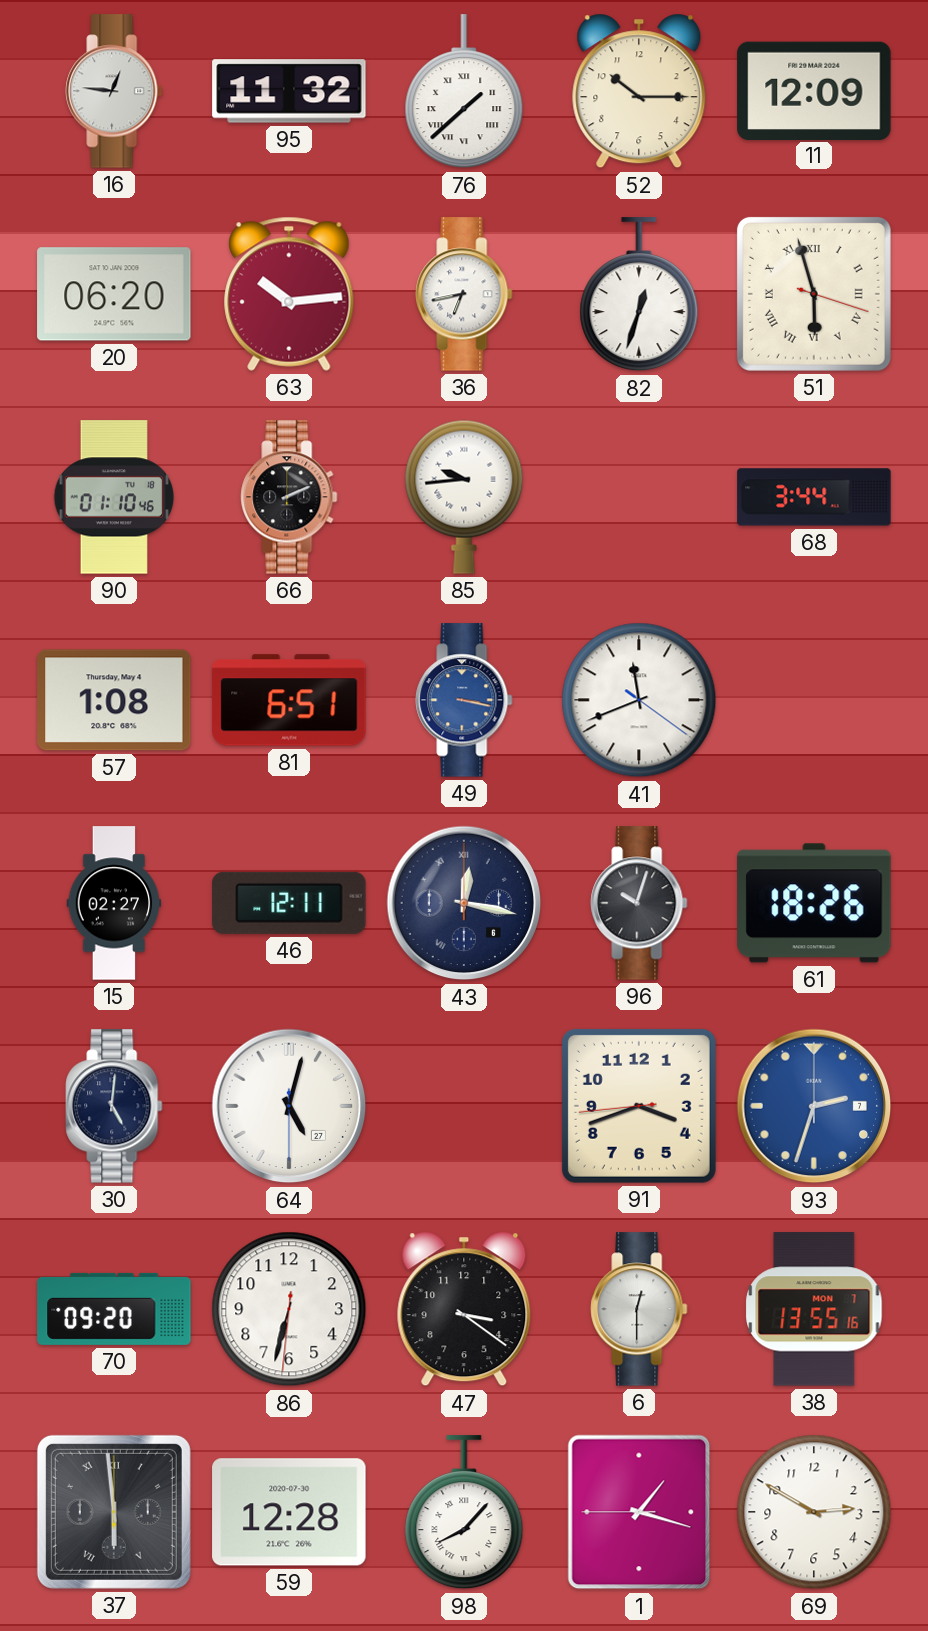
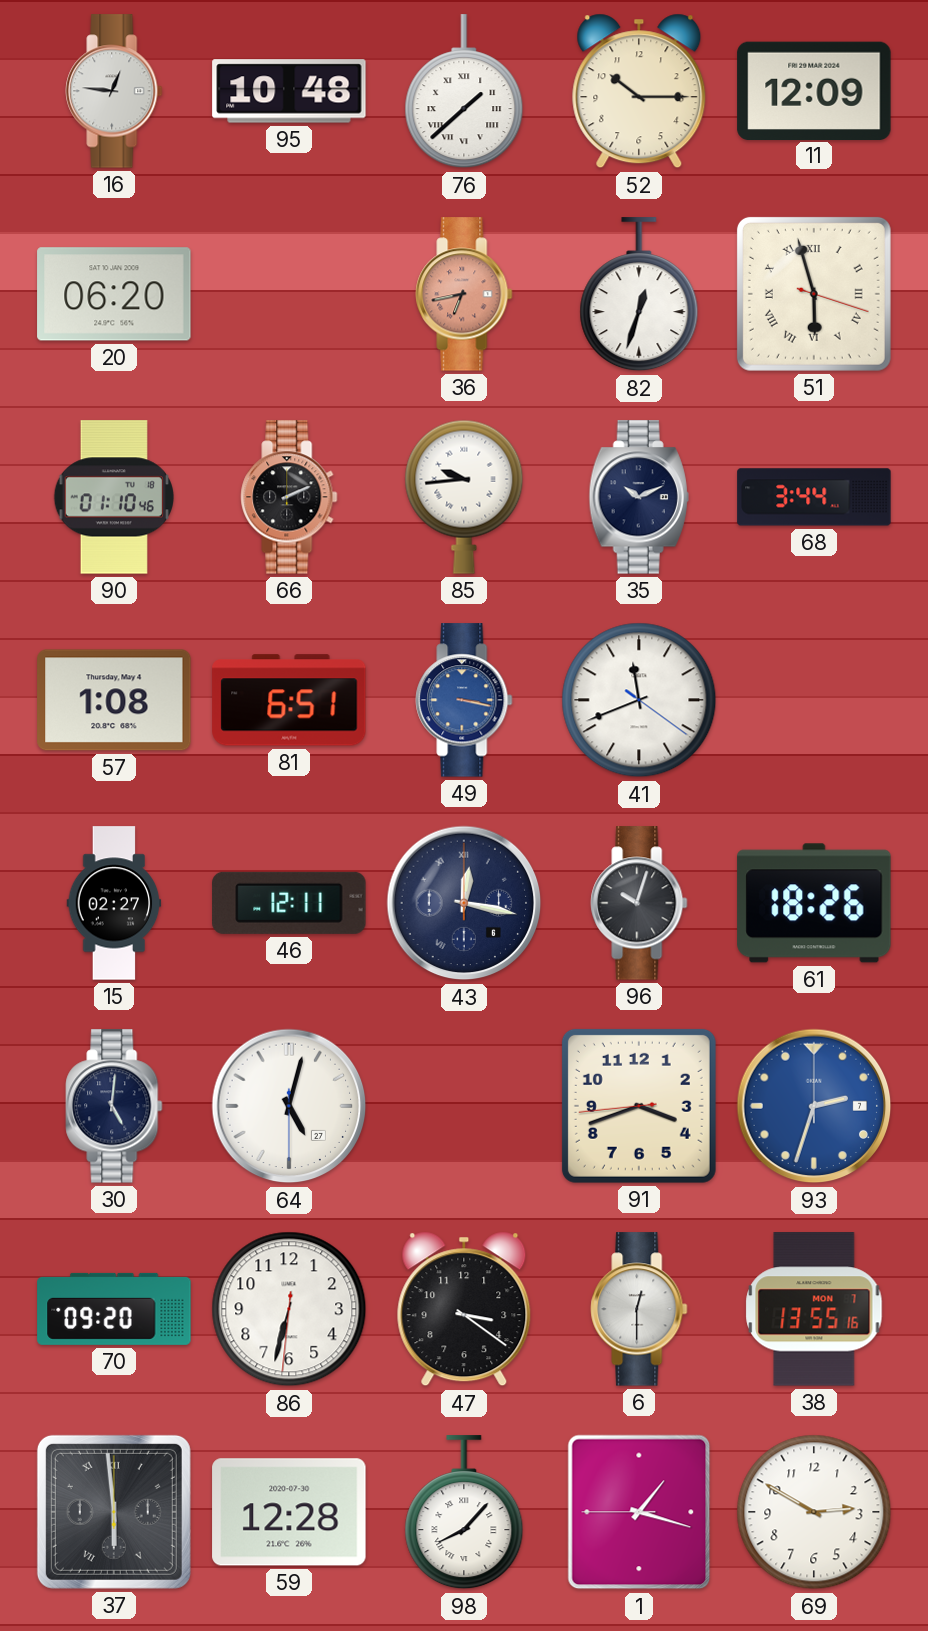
95: 11:32 -> 10:48
63: 10:14 -> none
36 dial: white -> salmon
35: none -> 10:11
